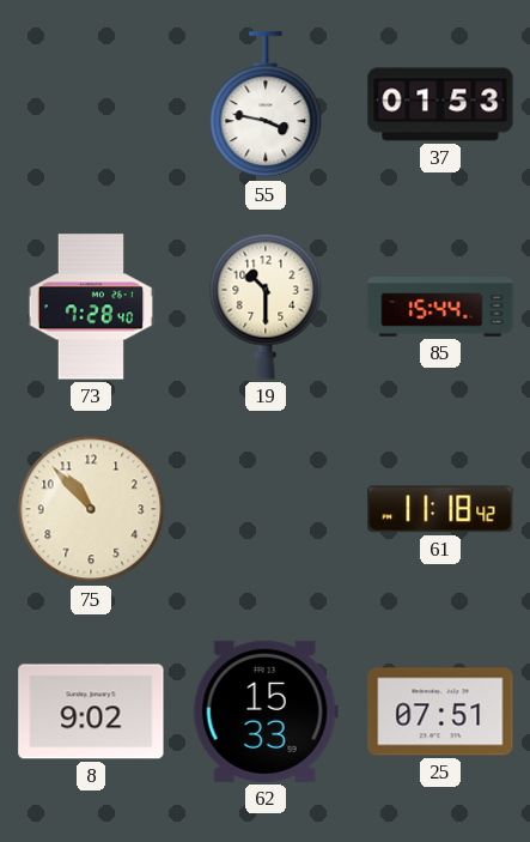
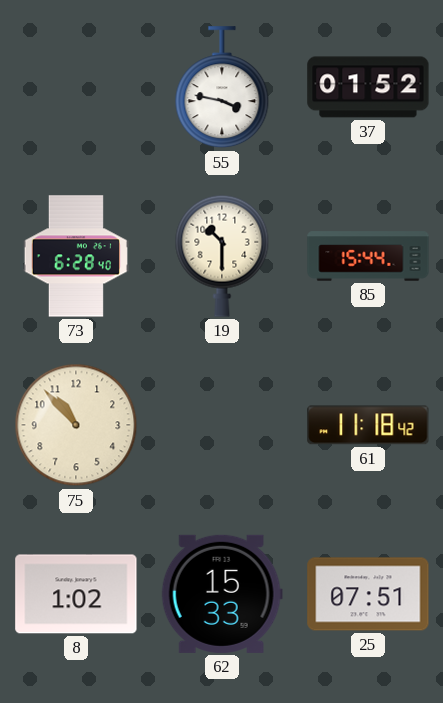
37: 01:53 -> 01:52
73: 7:28 -> 6:28
8: 9:02 -> 1:02
